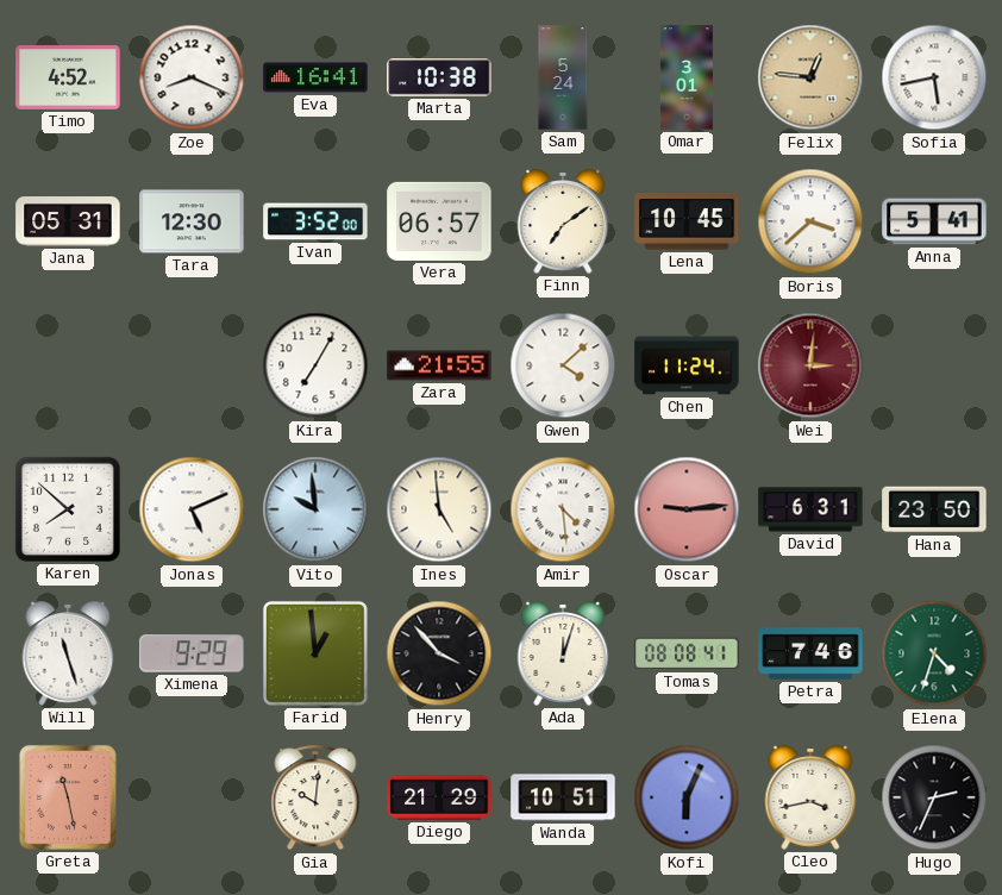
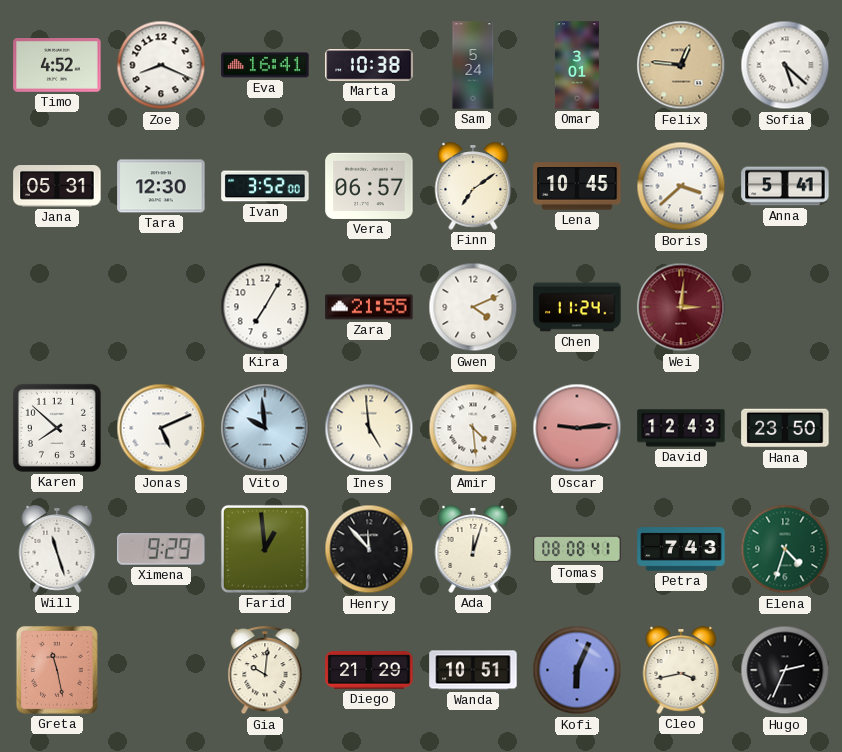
Sofia: 5:43 -> 5:22
Gwen: 4:08 -> 4:11
David: 6:31 -> 12:43
Henry: 3:53 -> 11:53
Petra: 7:46 -> 7:43
